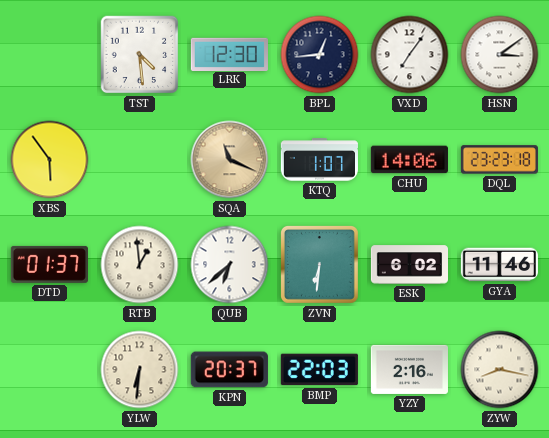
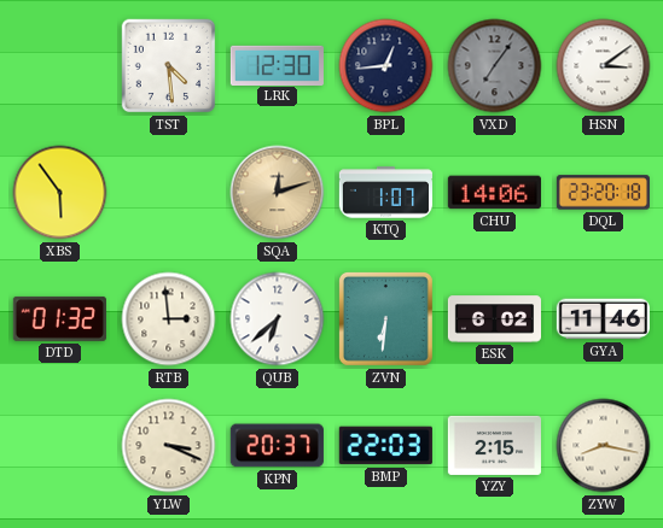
VXD dial: white -> grey
SQA: 11:19 -> 12:12
DQL: 23:23 -> 23:20
DTD: 01:37 -> 01:32
RTB: 12:59 -> 2:59
YLW: 6:31 -> 3:19
YZY: 2:16 -> 2:15
